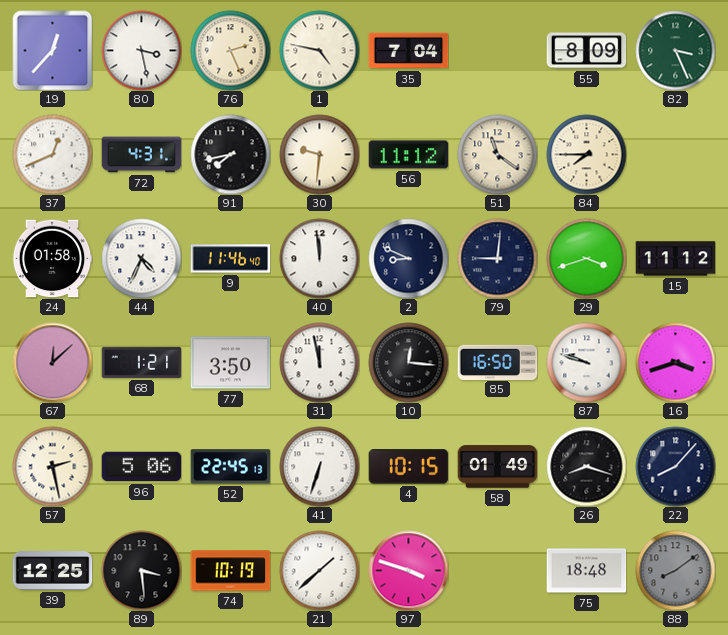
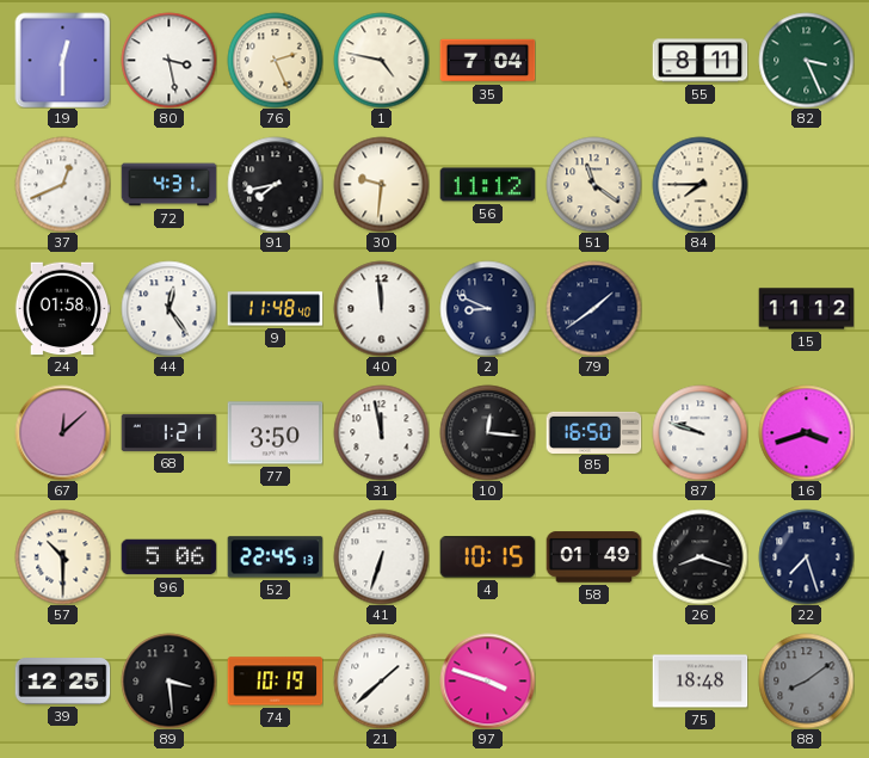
19: 12:37 -> 12:30
55: 8:09 -> 8:11
44: 4:34 -> 12:24
9: 11:46 -> 11:48
79: 9:01 -> 1:39
29: 3:42 -> none
57: 2:28 -> 10:30
22: 8:07 -> 7:27
